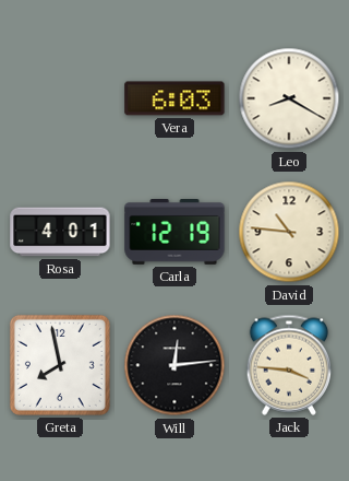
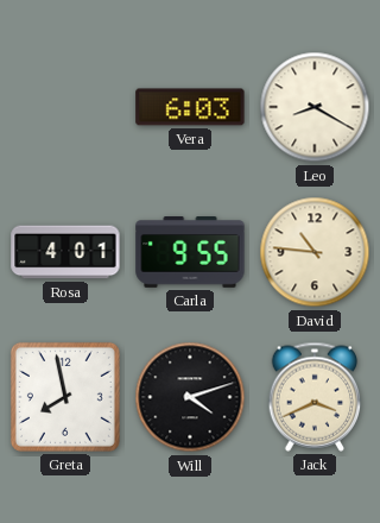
Carla: 12:19 -> 9:55
Will: 12:14 -> 4:12
Jack: 3:46 -> 3:41
